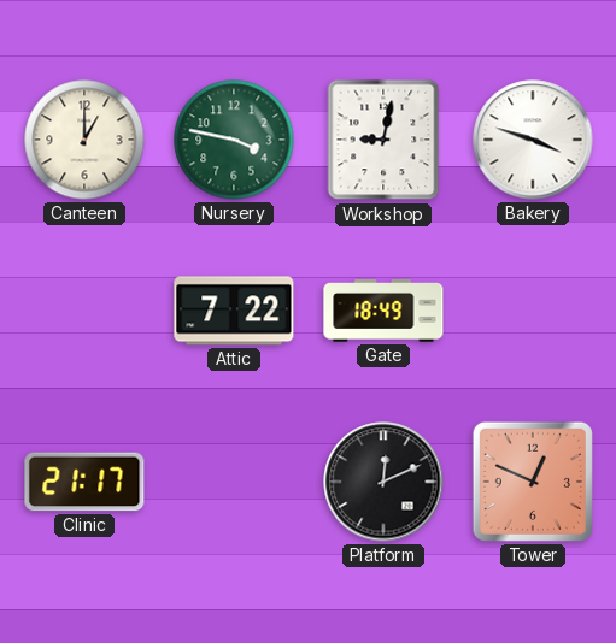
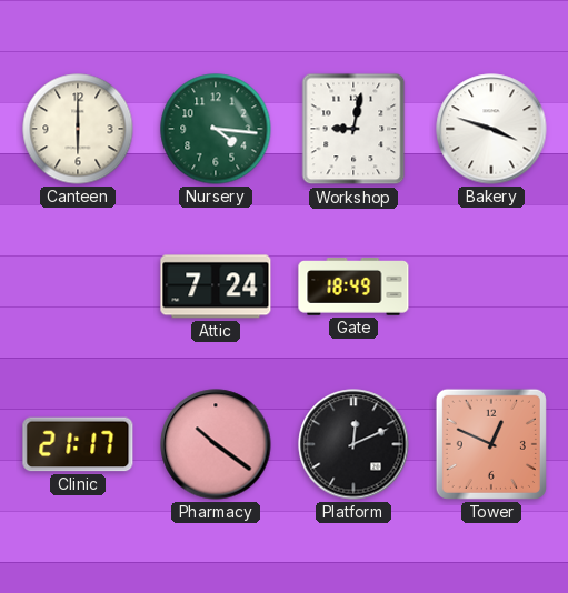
Canteen: 1:00 -> 6:00
Nursery: 3:47 -> 4:16
Attic: 7:22 -> 7:24
Pharmacy: none -> 10:21
